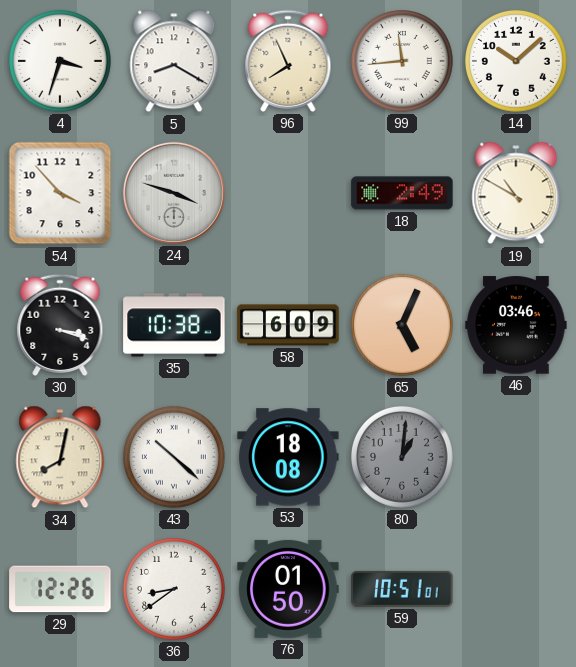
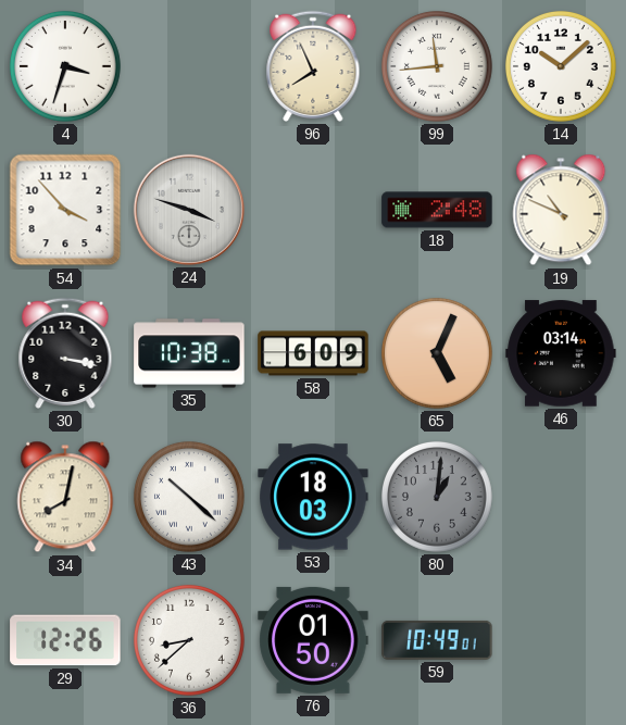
5: 8:20 -> none
18: 2:49 -> 2:48
19: 10:50 -> 10:49
30: 3:18 -> 3:17
46: 03:46 -> 03:14
53: 18:08 -> 18:03
36: 8:39 -> 8:38
59: 10:51 -> 10:49
